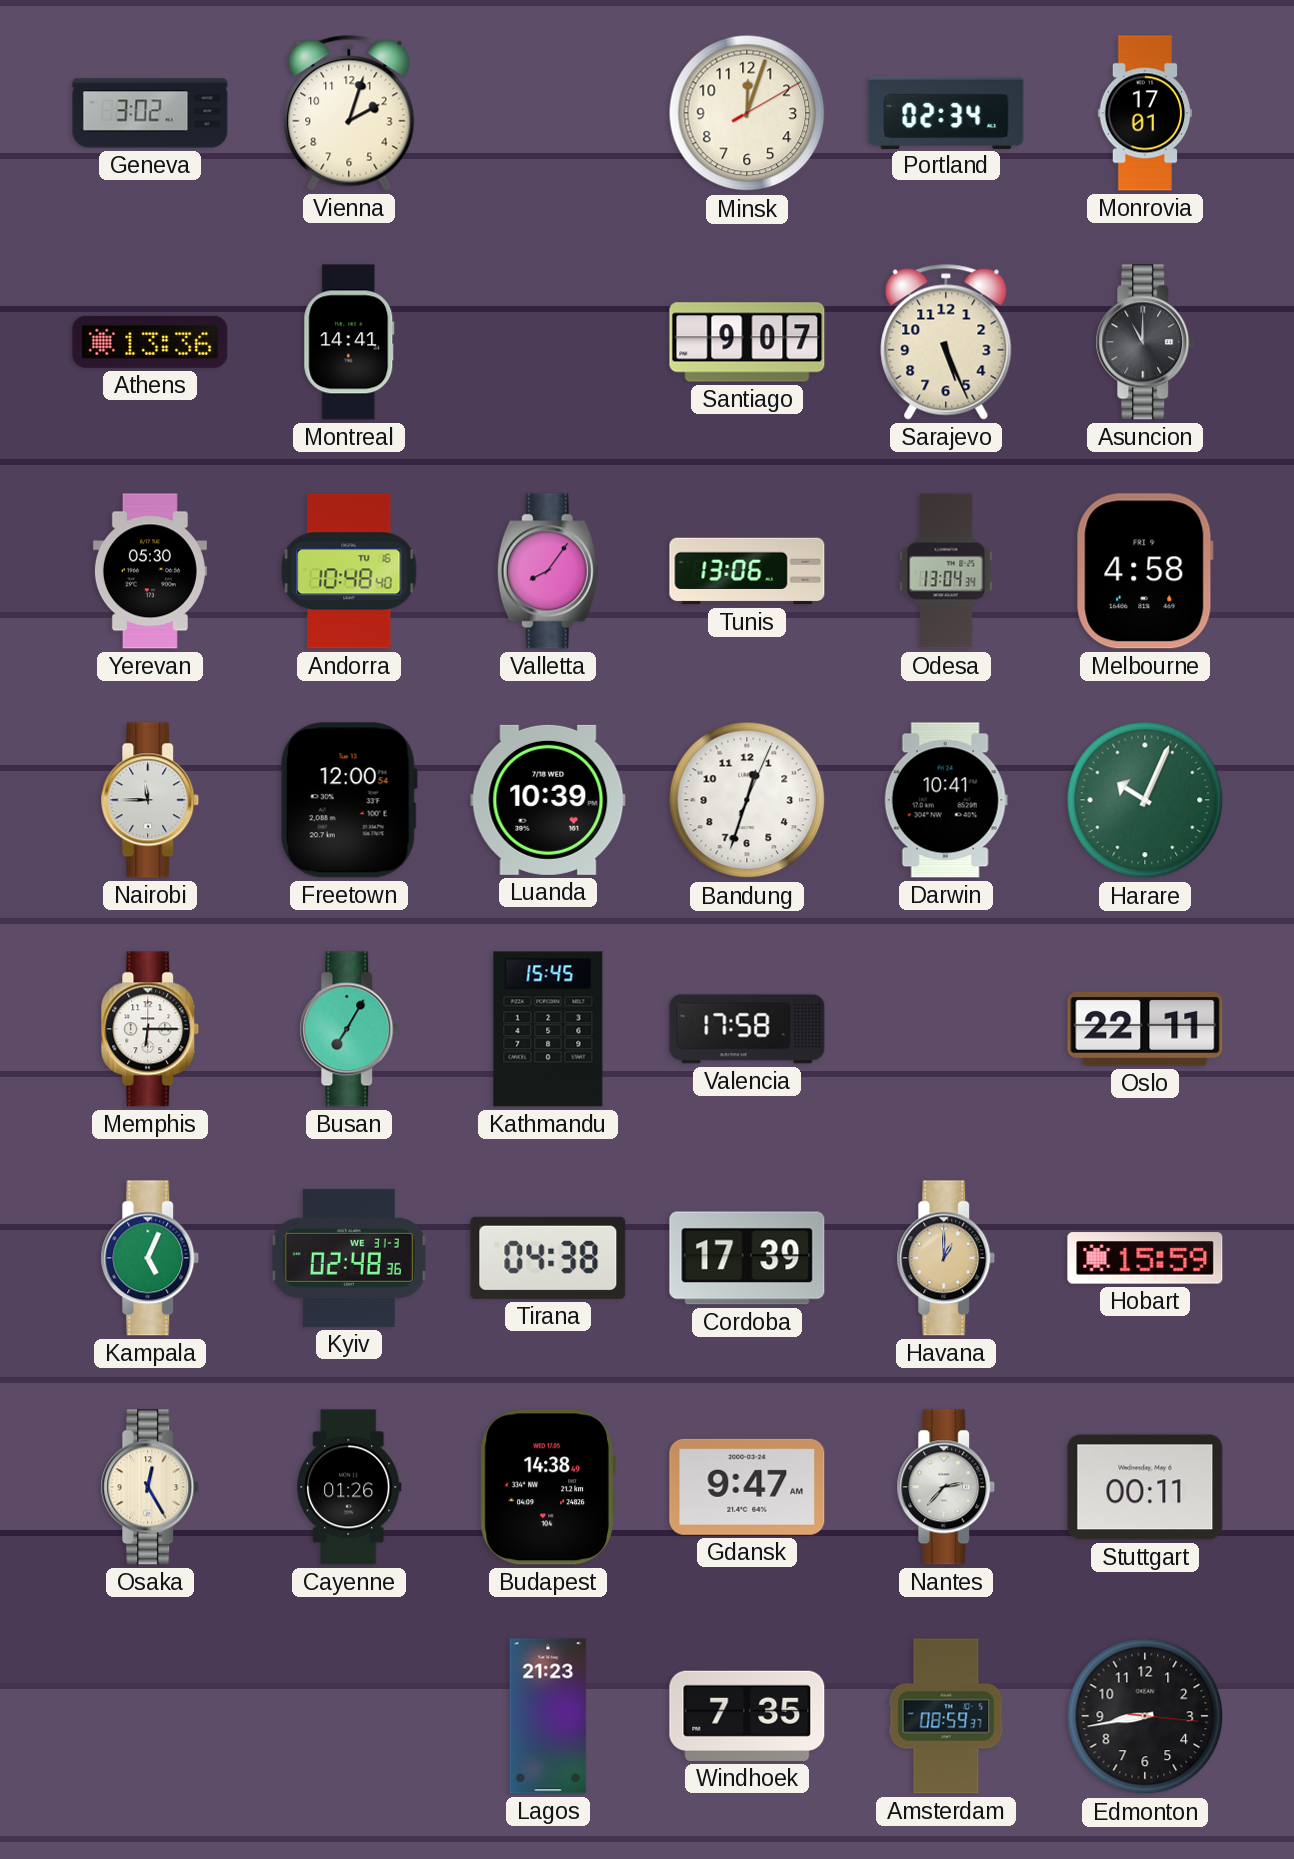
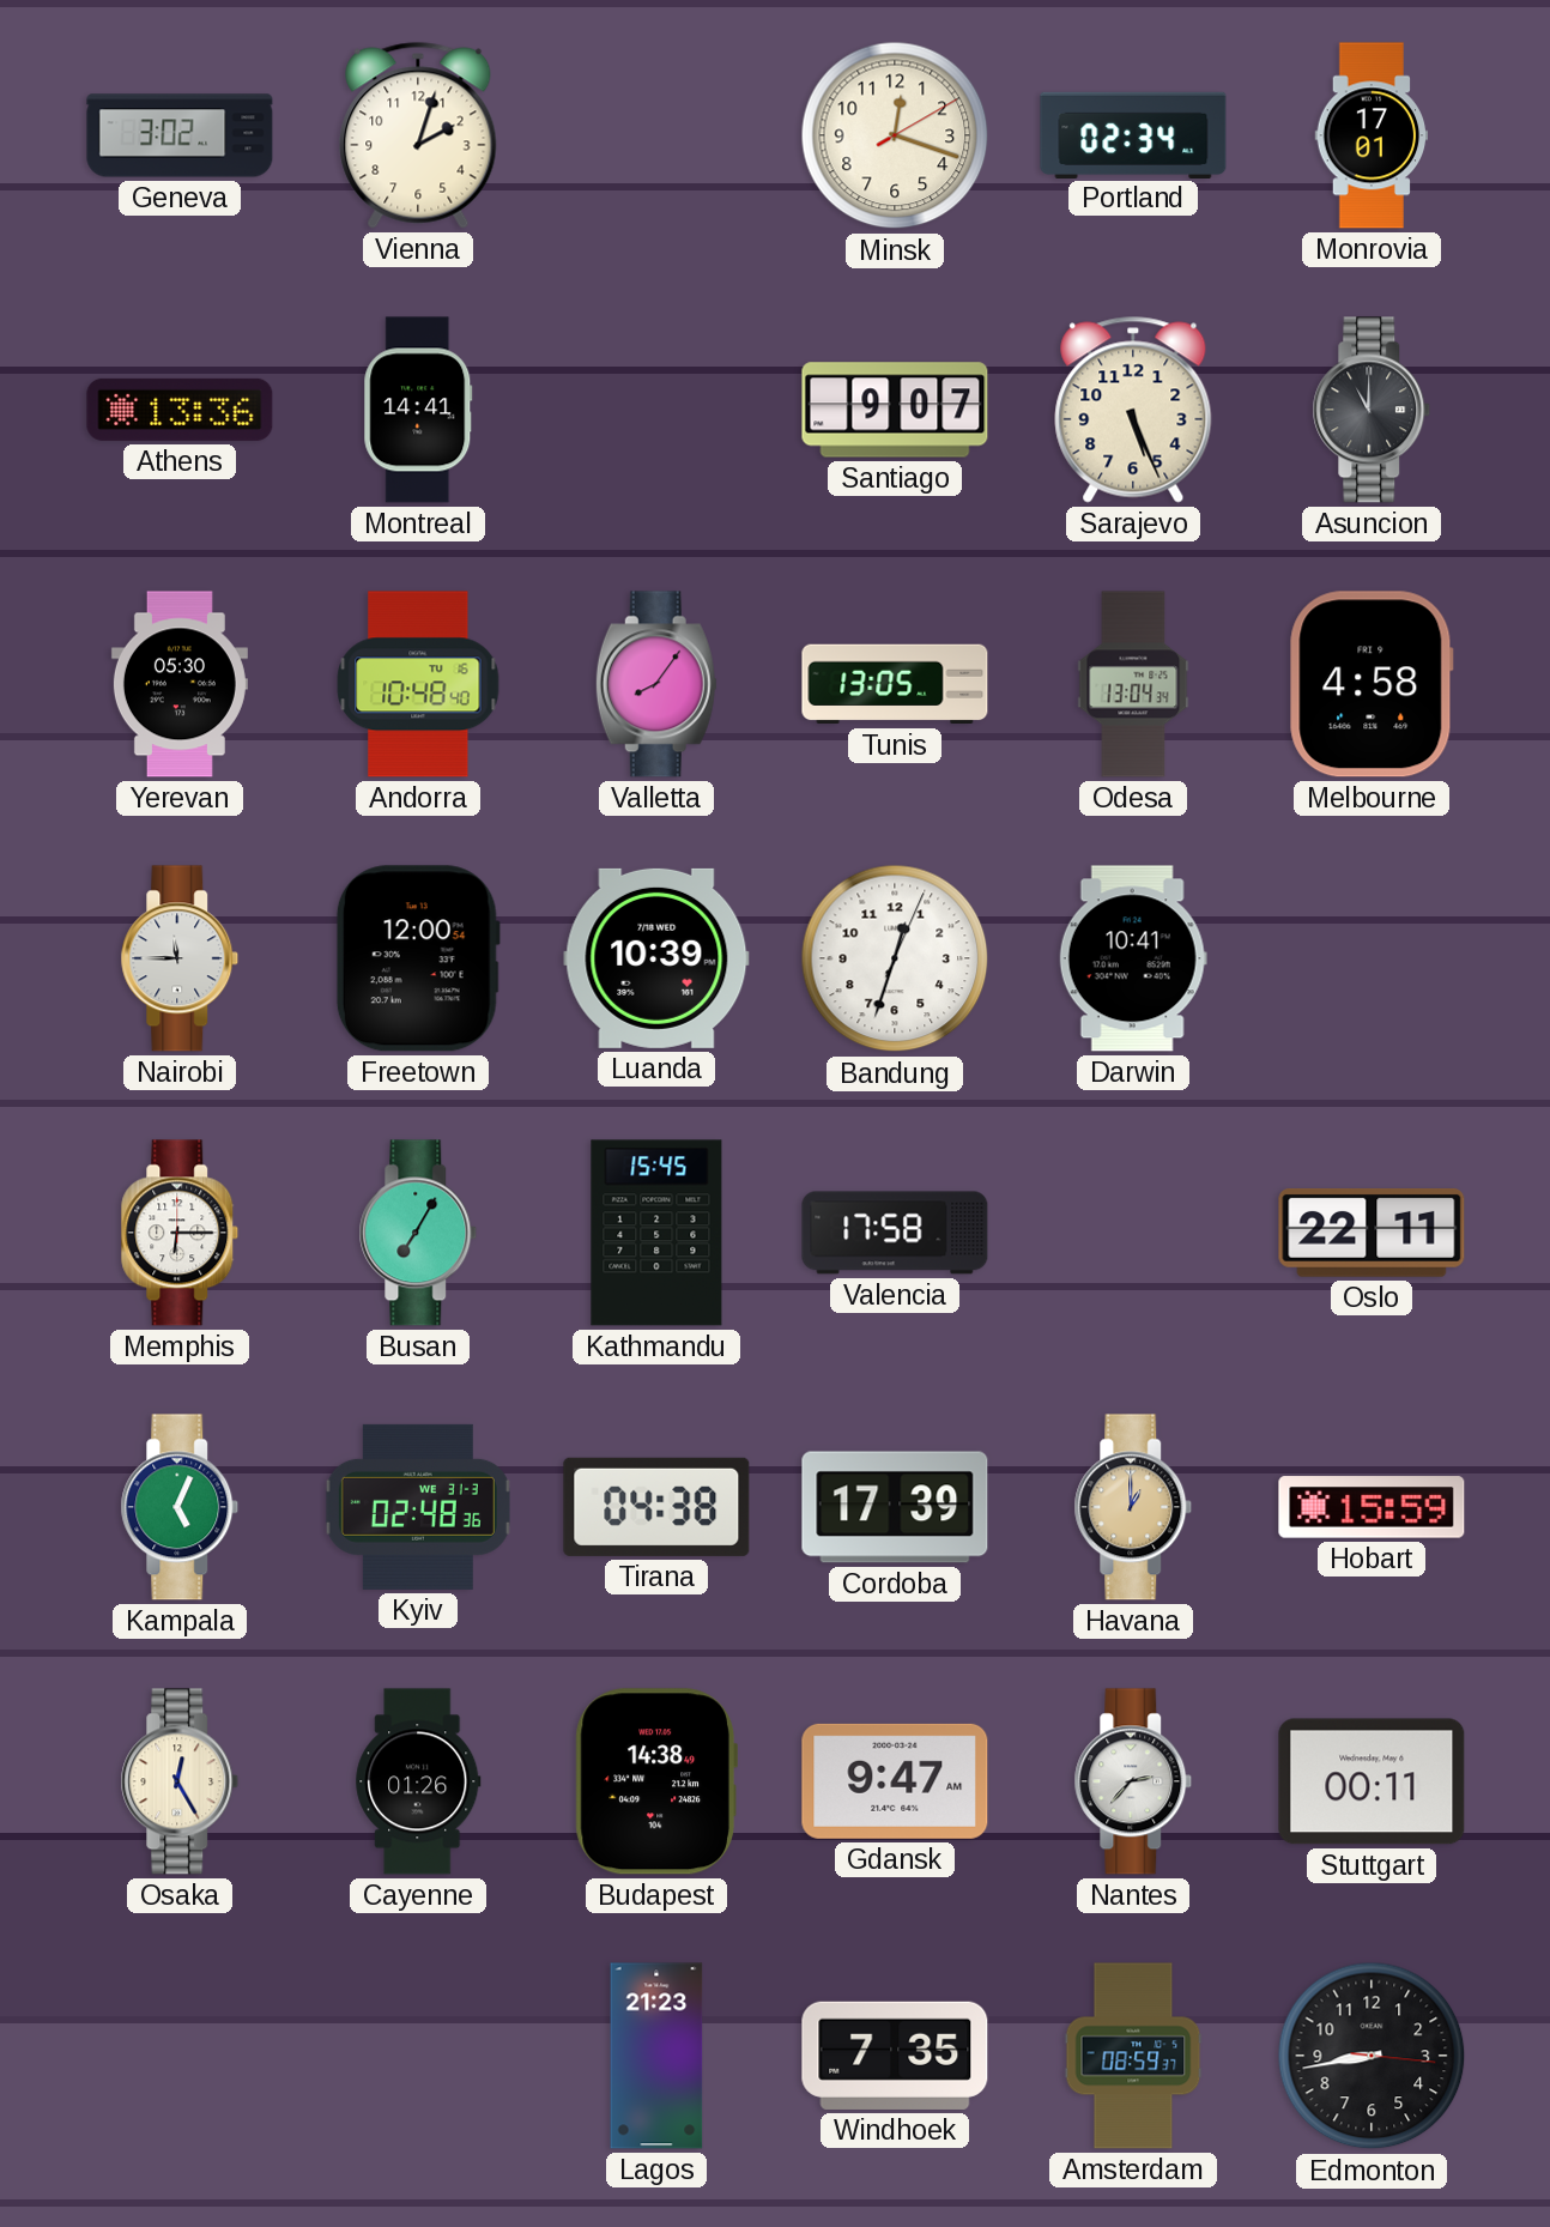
Minsk: 12:03 -> 12:18
Tunis: 13:06 -> 13:05
Harare: 10:04 -> none
